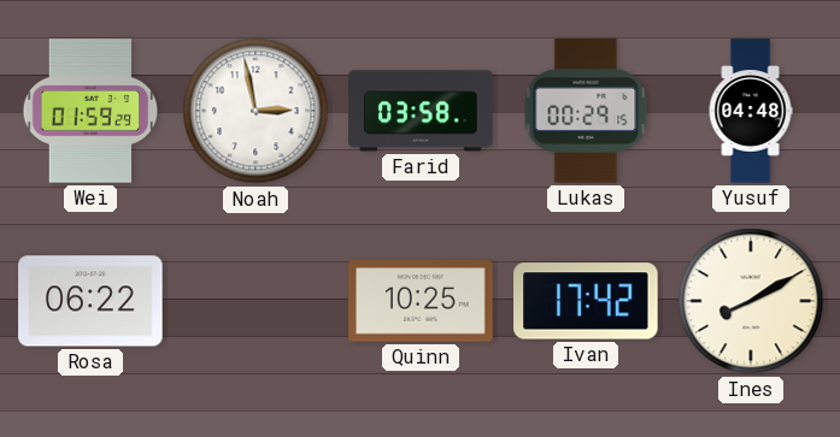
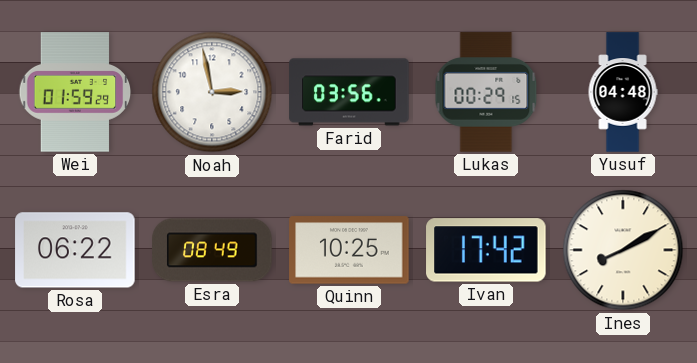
Farid: 03:58 -> 03:56
Esra: none -> 08:49
